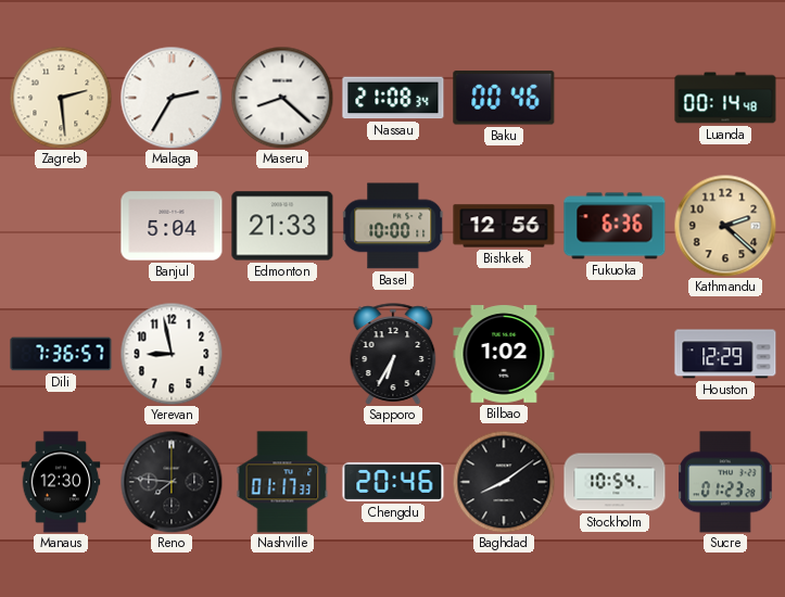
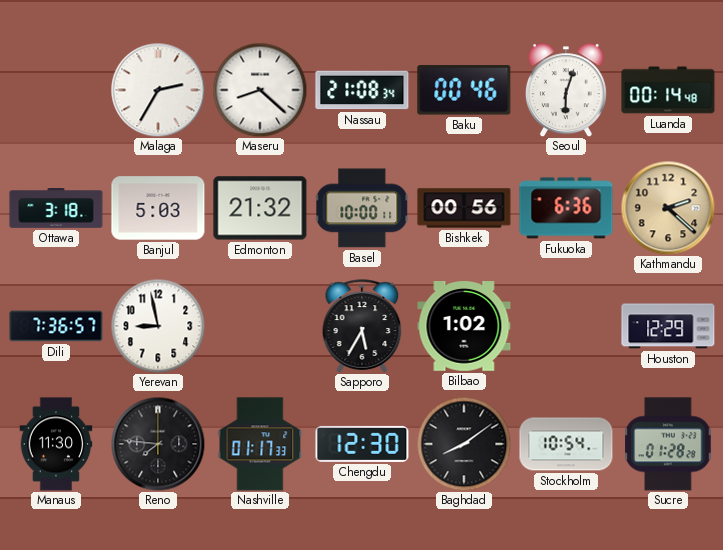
Zagreb: 2:29 -> none
Seoul: none -> 6:03
Ottawa: none -> 3:18
Banjul: 5:04 -> 5:03
Edmonton: 21:33 -> 21:32
Bishkek: 12:56 -> 00:56
Sapporo: 6:35 -> 5:35
Manaus: 12:30 -> 11:30
Chengdu: 20:46 -> 12:30
Sucre: 01:23 -> 01:28
